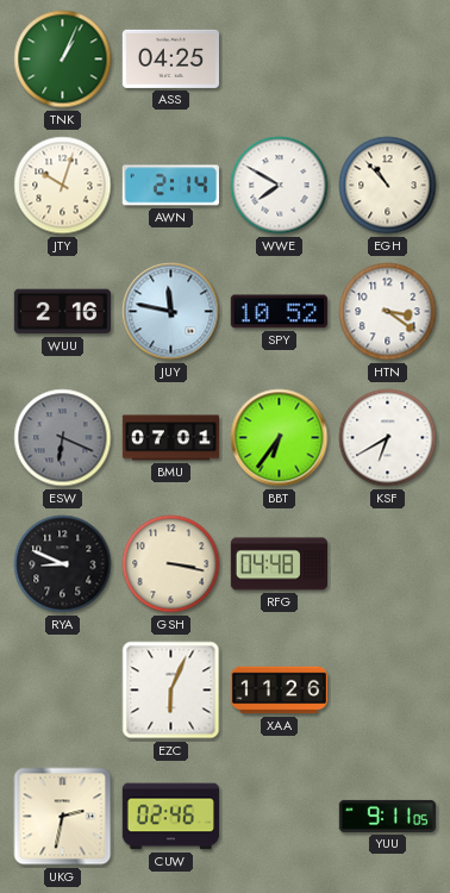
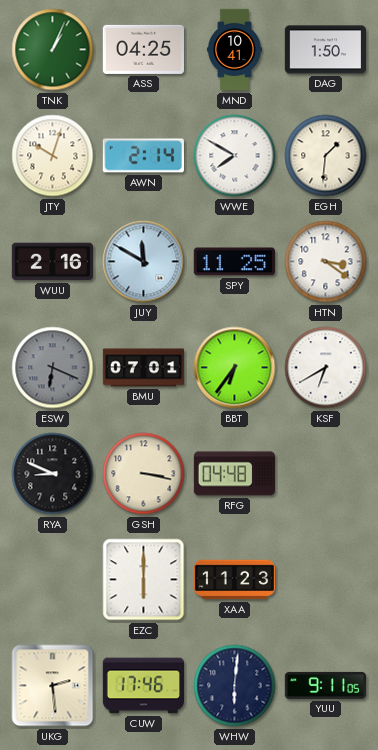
MND: none -> 10:41
DAG: none -> 1:50
EGH: 10:53 -> 1:31
JUY: 11:47 -> 11:50
SPY: 10:52 -> 11:25
EZC: 6:04 -> 6:00
XAA: 11:26 -> 11:23
UKG: 2:32 -> 2:29
CUW: 02:46 -> 17:46
WHW: none -> 6:01
